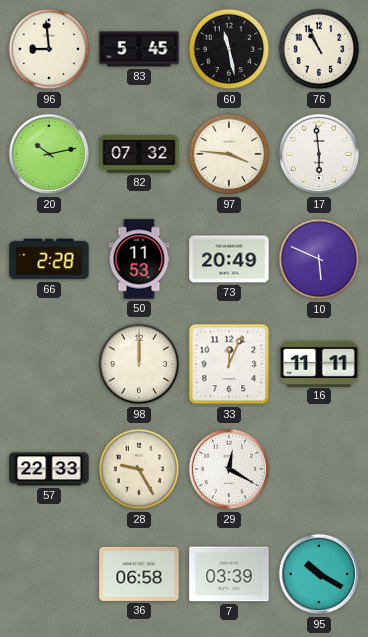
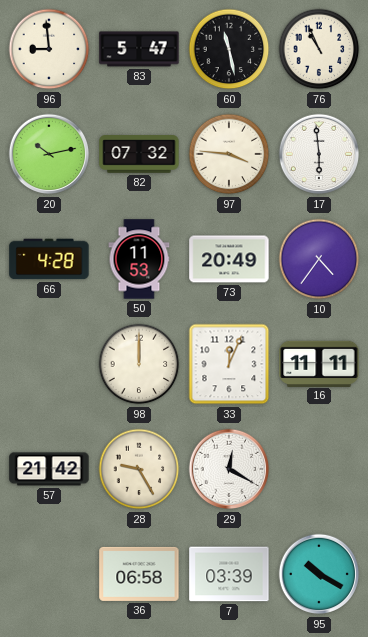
83: 5:45 -> 5:47
66: 2:28 -> 4:28
10: 5:49 -> 4:36
57: 22:33 -> 21:42
